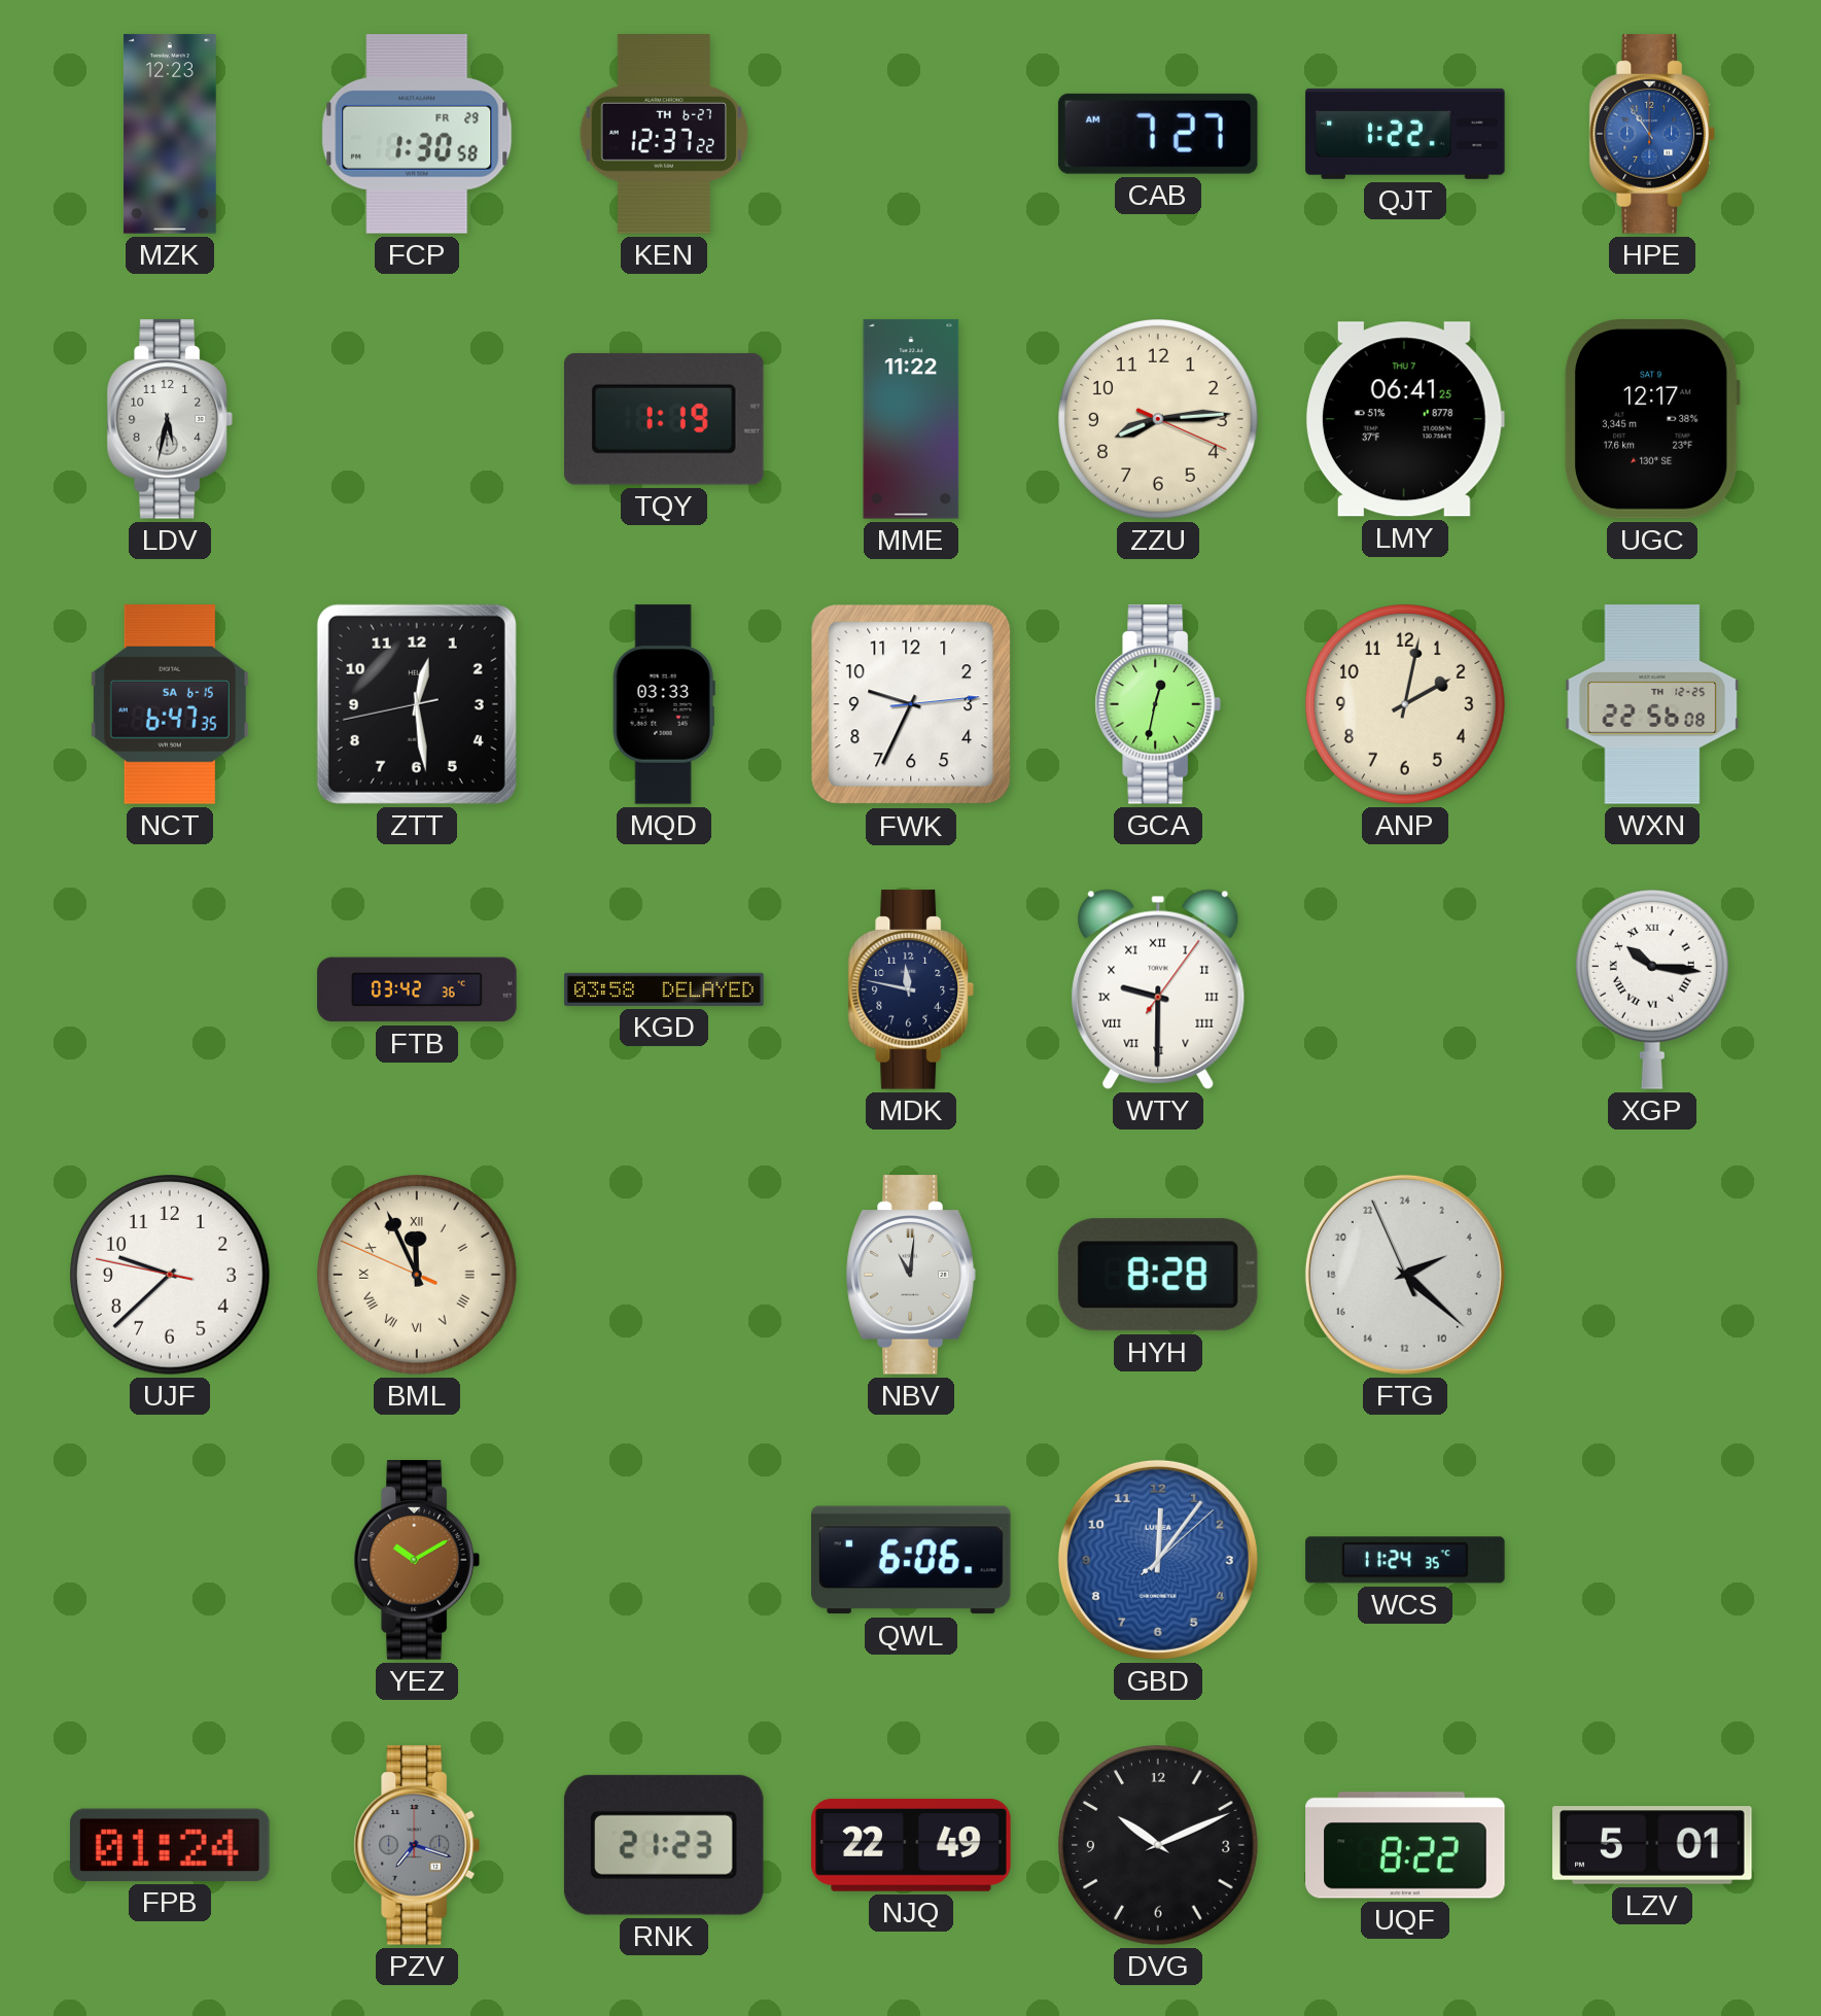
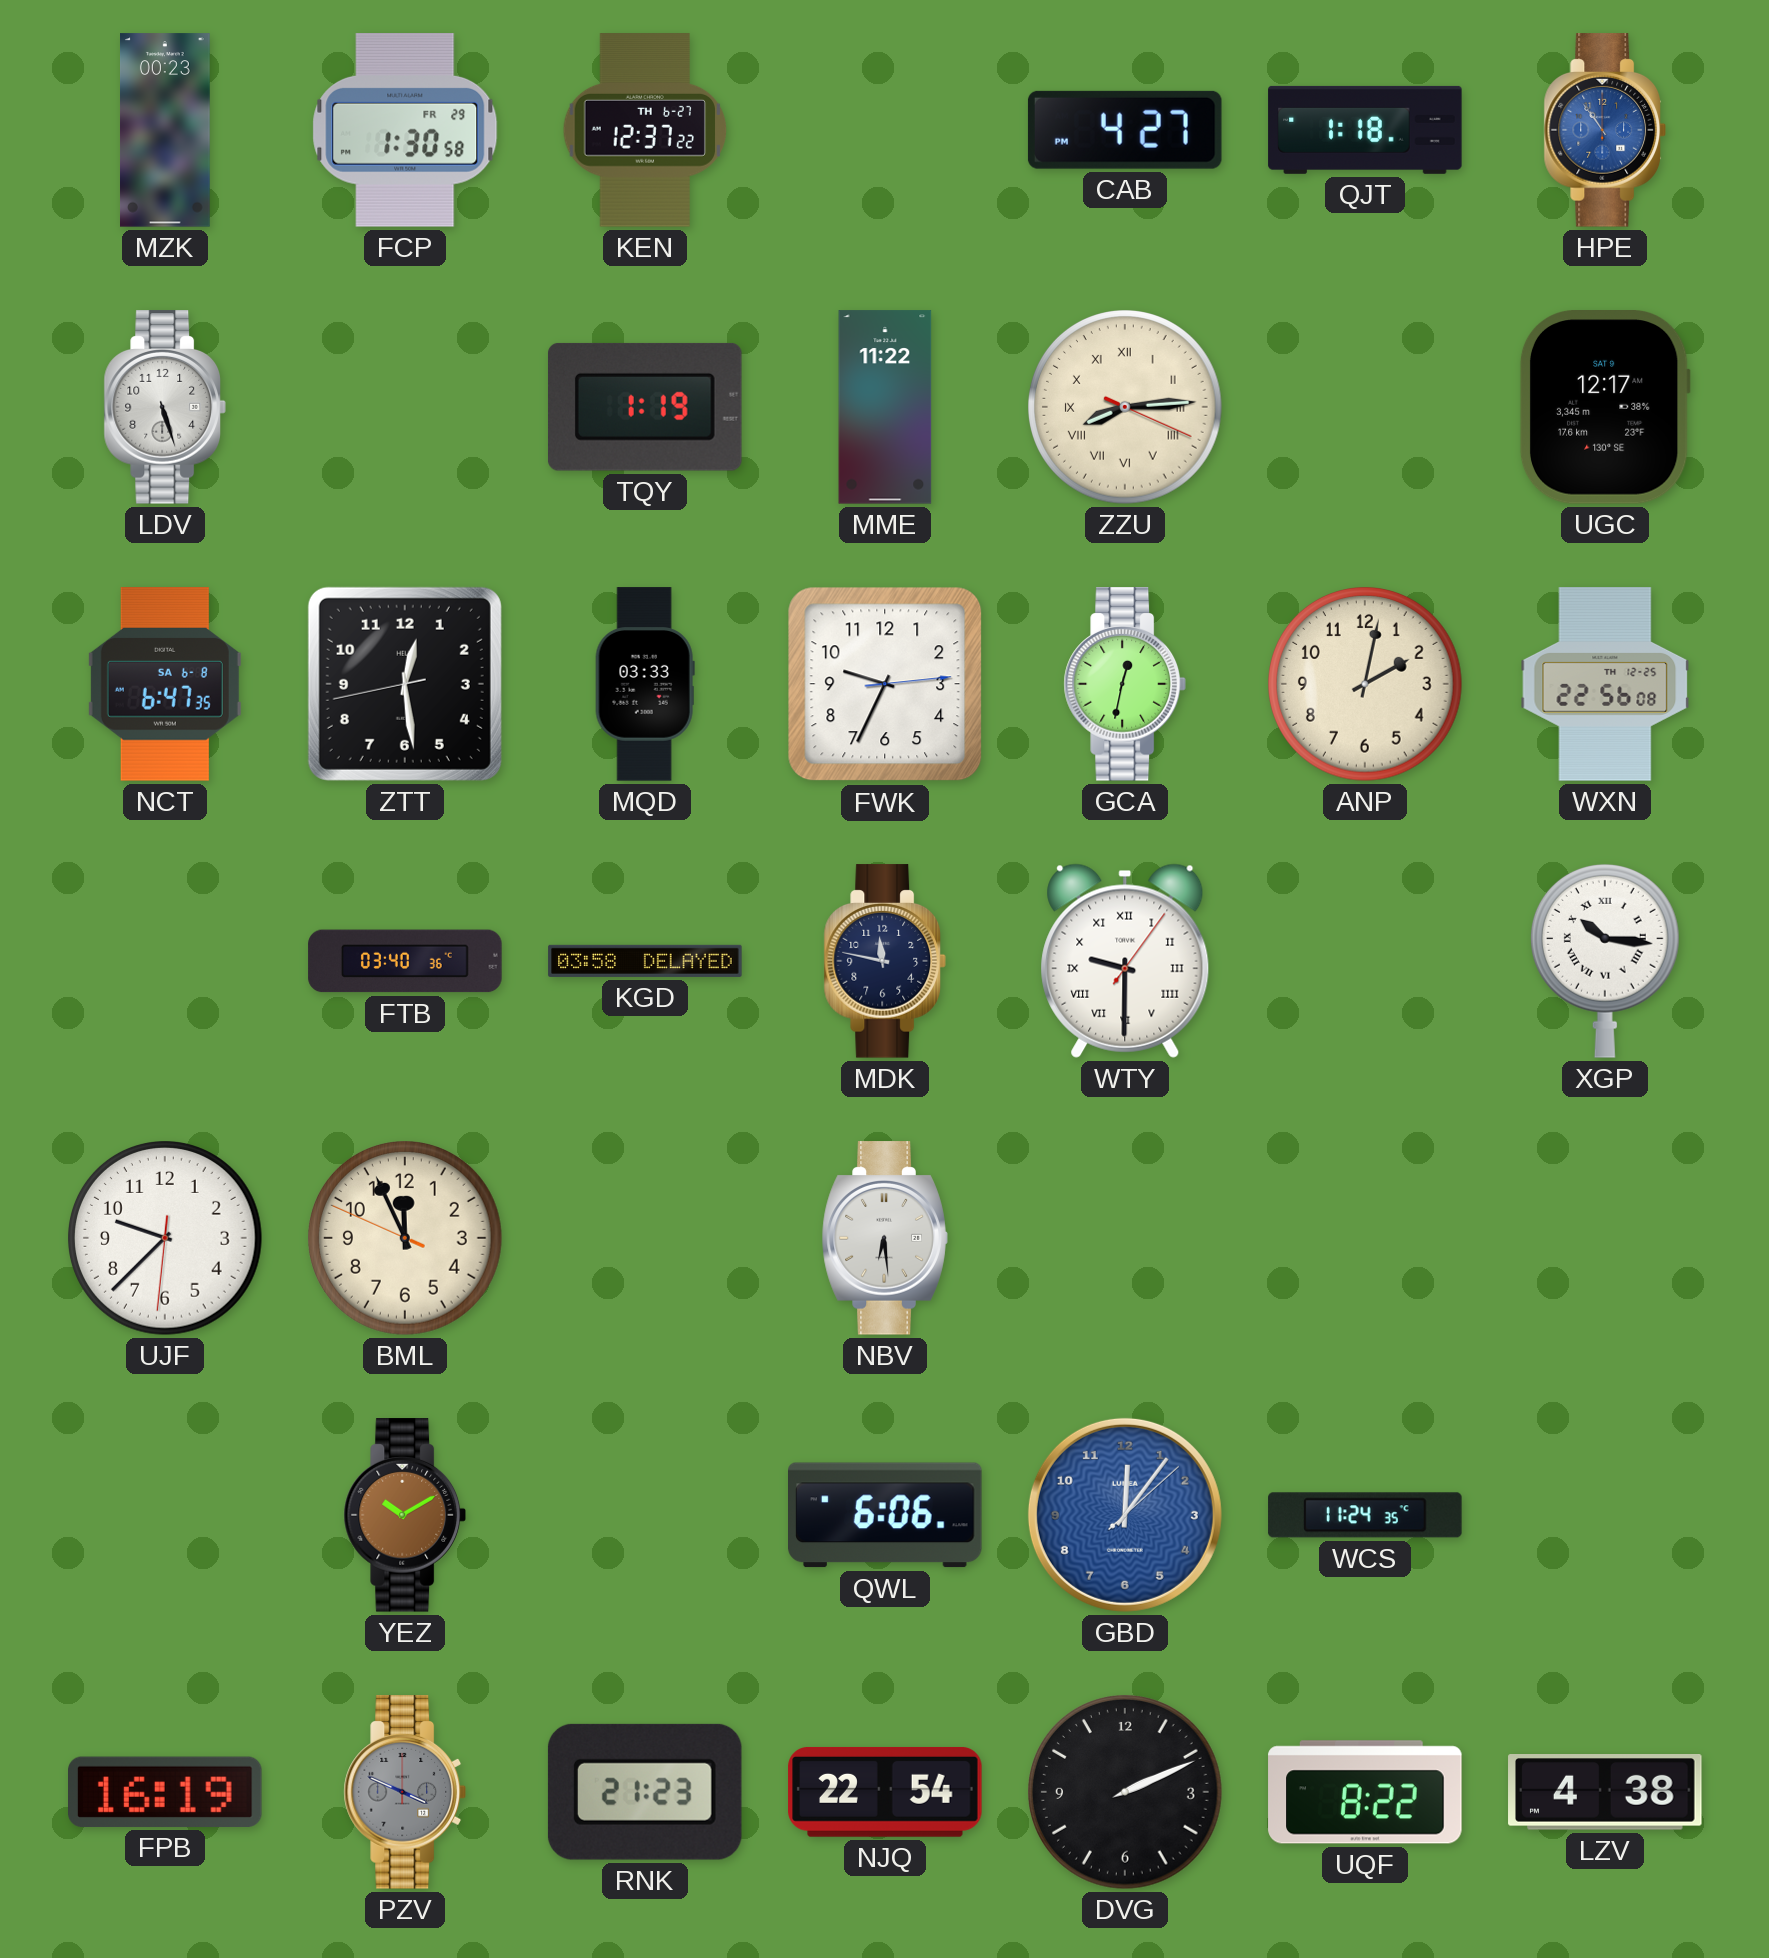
MZK: 12:23 -> 00:23
CAB: 7:27 -> 4:27
QJT: 1:22 -> 1:18
LDV: 5:32 -> 5:27
ZZU numerals: Arabic -> Roman
LMY: 06:41 -> none
NCT date: SA 6-15 -> SA 6-8
FTB: 03:42 -> 03:40
UJF: 9:37:47 -> 9:37:31
BML numerals: Roman -> Arabic
NBV: 11:01 -> 6:29
HYH: 8:28 -> none
FTG: 4:21 -> none
FPB: 01:24 -> 16:19
PZV: 7:18 -> 3:49
NJQ: 22:49 -> 22:54
DVG: 10:11 -> 2:11
LZV: 5:01 -> 4:38
